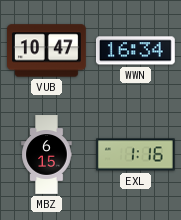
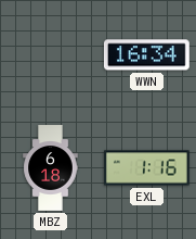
VUB: 10:47 -> none
MBZ: 6:15 -> 6:18
